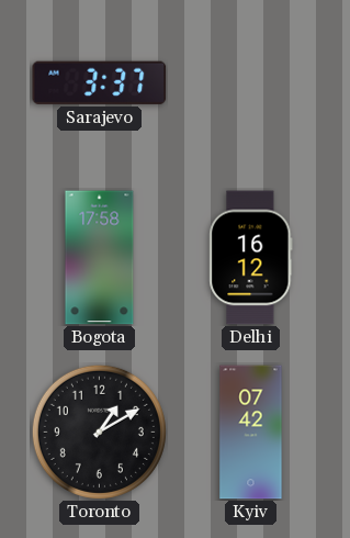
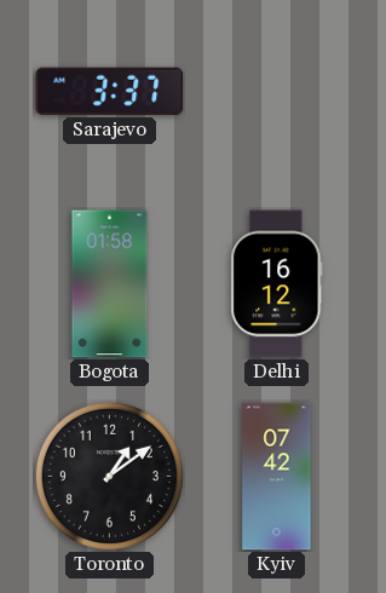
Bogota: 17:58 -> 01:58
Toronto: 1:10 -> 1:09
